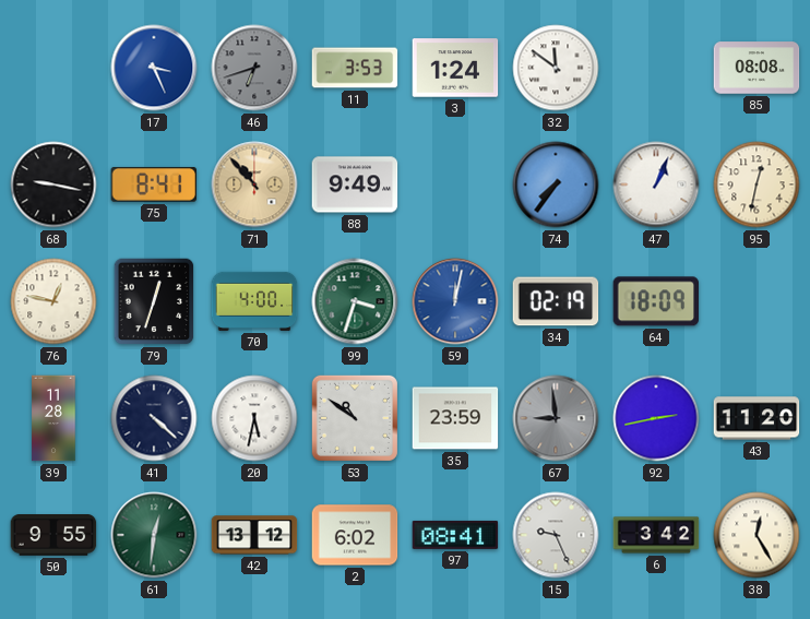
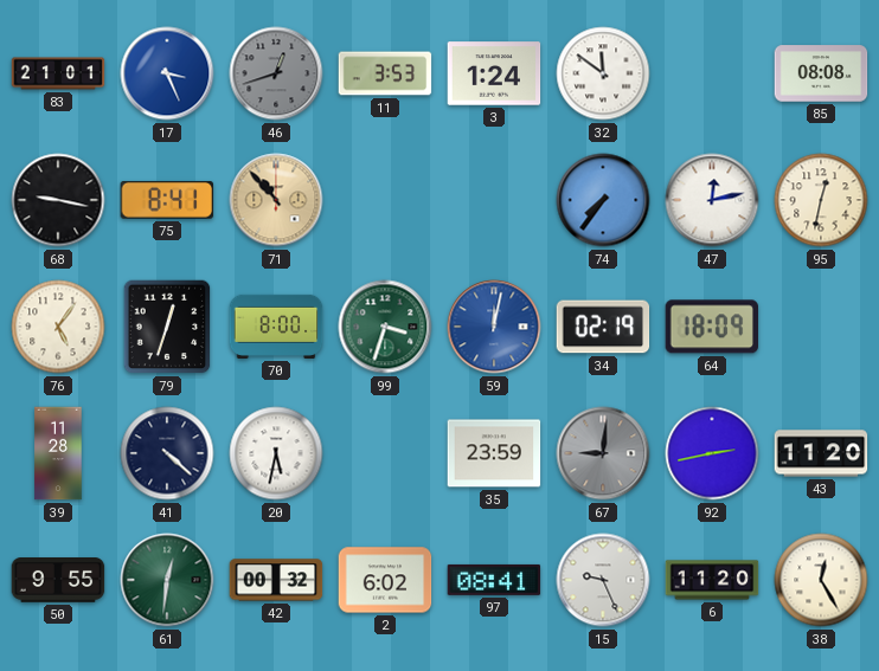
83: none -> 21:01
46: 6:42 -> 12:42
88: 9:49 -> none
47: 1:04 -> 12:13
76: 12:47 -> 5:06
70: 4:00 -> 8:00
53: 10:51 -> none
67: 8:59 -> 9:01
42: 13:12 -> 00:32
6: 3:42 -> 11:20
